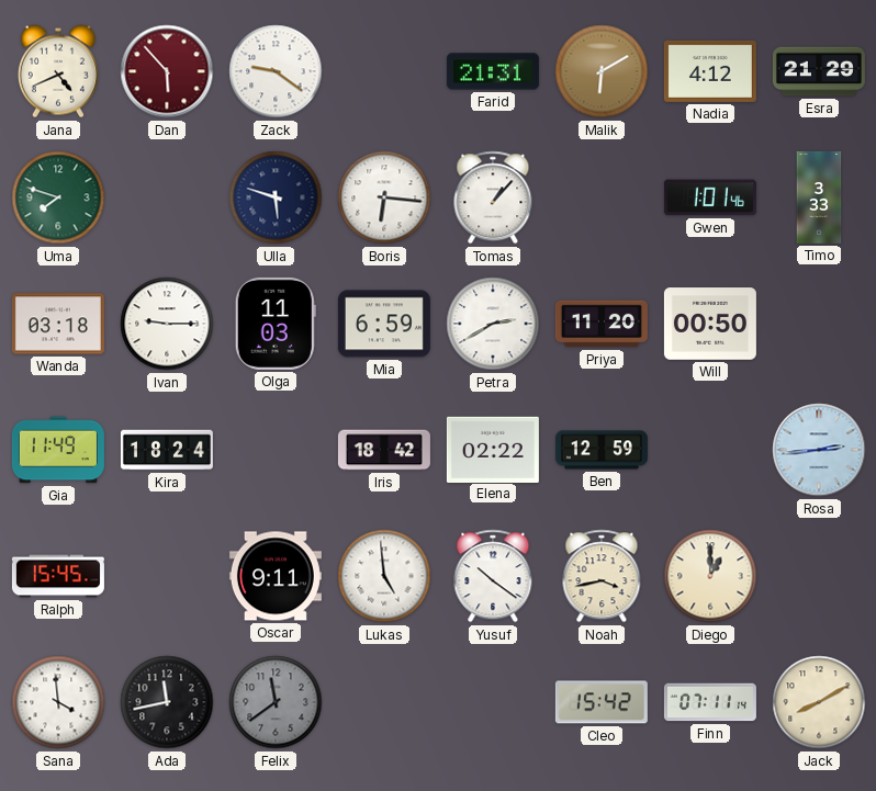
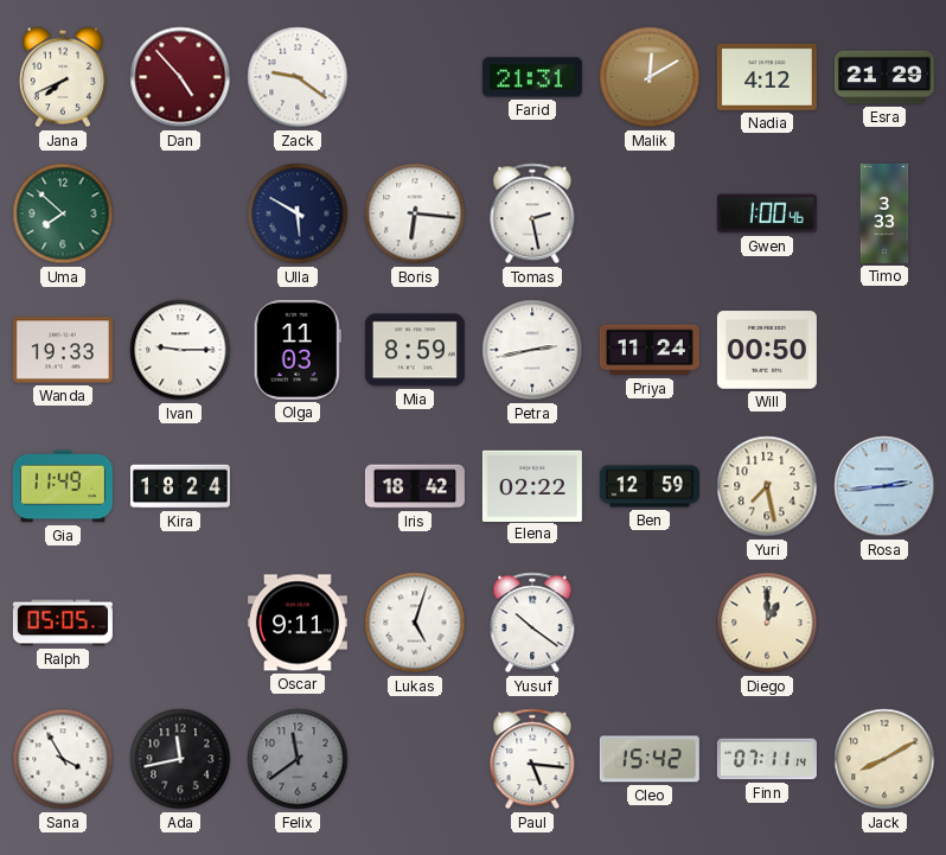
Jana: 4:41 -> 7:41
Dan: 5:53 -> 4:53
Malik: 6:10 -> 12:10
Uma: 7:48 -> 7:52
Ulla: 5:48 -> 5:50
Tomas: 1:07 -> 2:28
Gwen: 1:01 -> 1:00
Wanda: 03:18 -> 19:33
Mia: 6:59 -> 8:59
Petra: 2:40 -> 2:43
Priya: 11:20 -> 11:24
Yuri: none -> 7:28
Ralph: 15:45 -> 05:05
Lukas: 4:59 -> 5:03
Noah: 3:43 -> none
Sana: 3:59 -> 3:55
Paul: none -> 5:16
